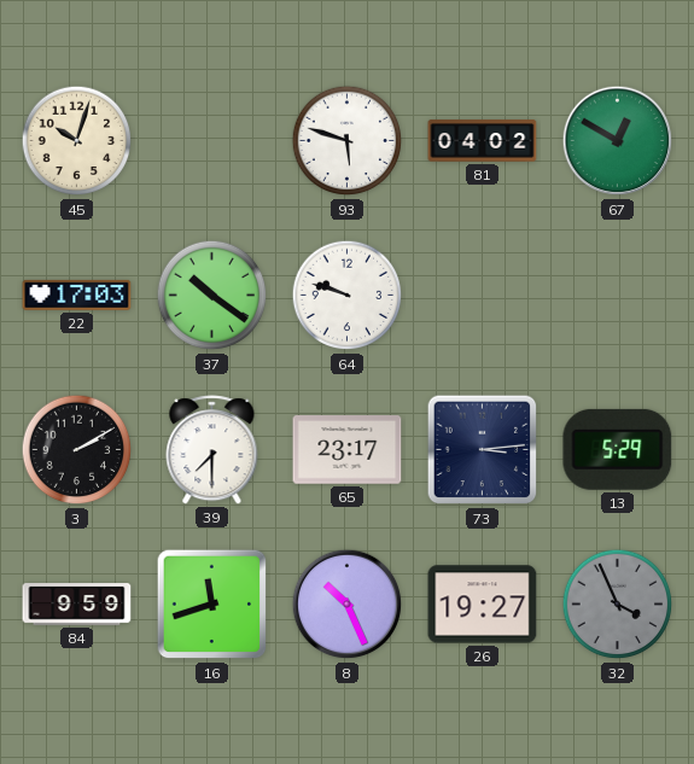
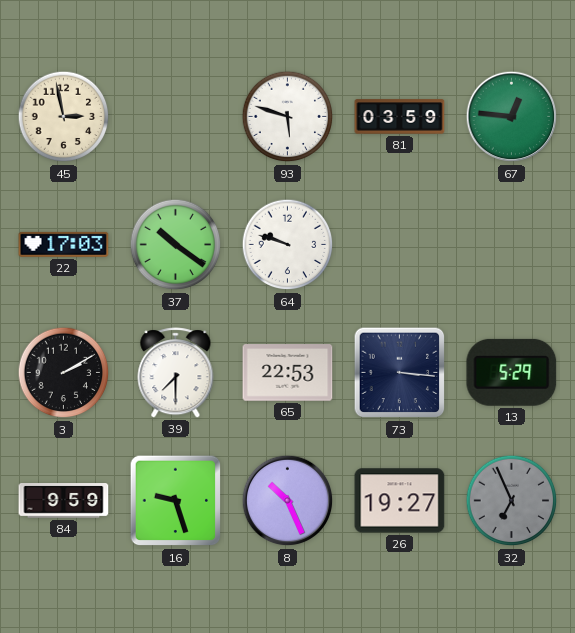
45: 10:03 -> 2:58
81: 04:02 -> 03:59
67: 12:50 -> 12:46
65: 23:17 -> 22:53
73: 3:14 -> 3:16
16: 11:42 -> 9:27
32: 3:56 -> 6:56
